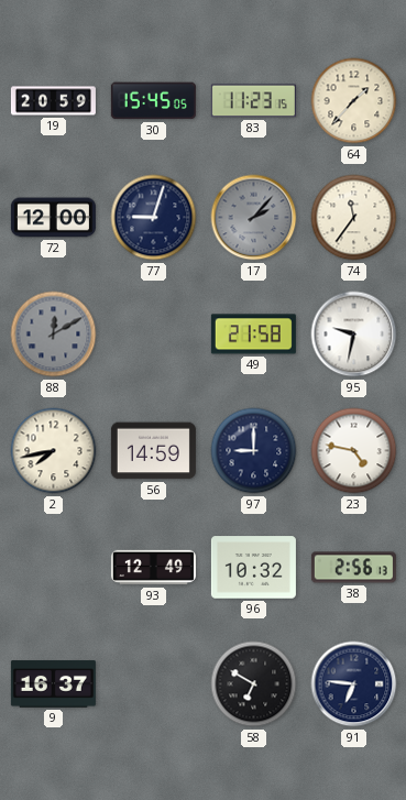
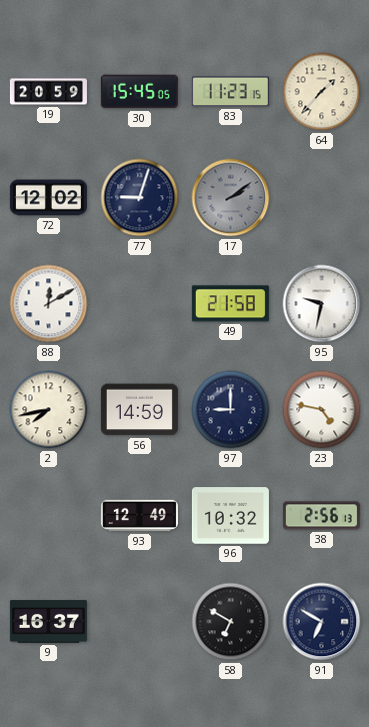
72: 12:00 -> 12:02
17: 2:07 -> 2:09
74: 11:36 -> none
88 dial: grey -> white
91: 6:46 -> 6:50
